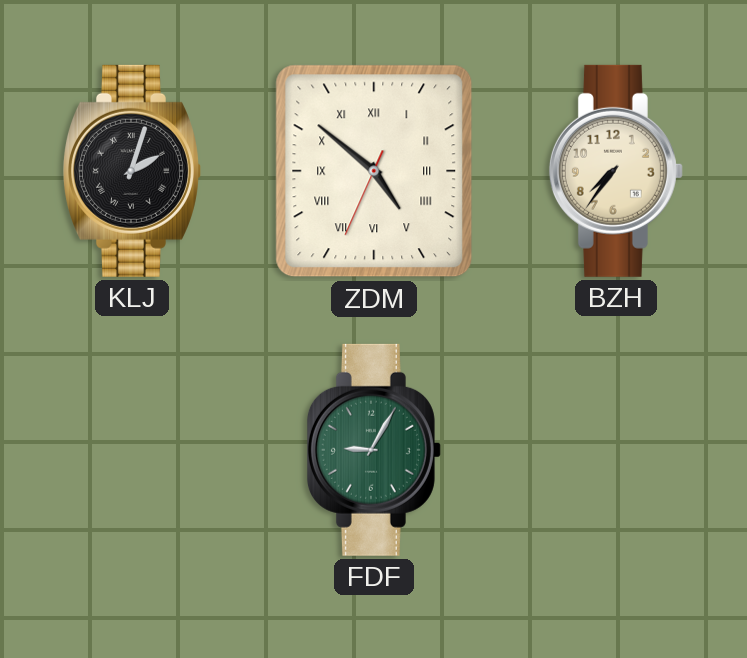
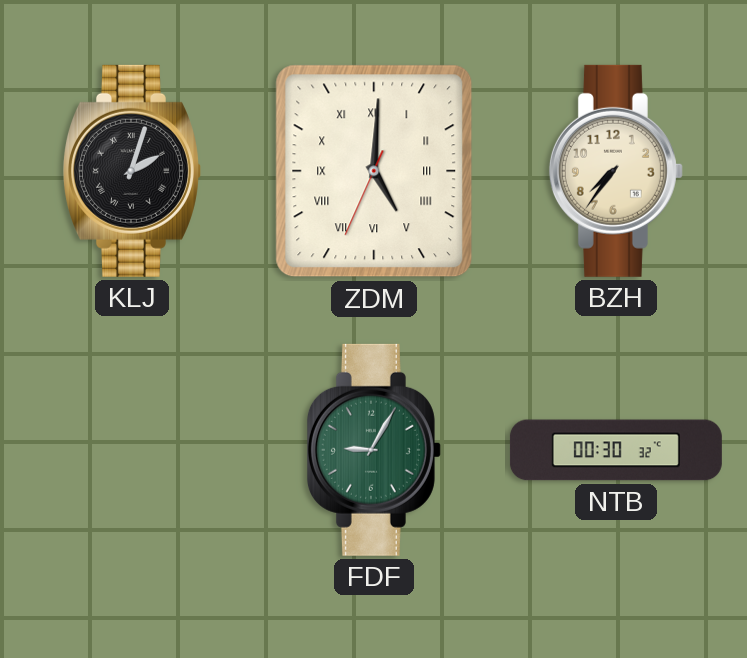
ZDM: 4:51 -> 5:00
NTB: none -> 00:30
